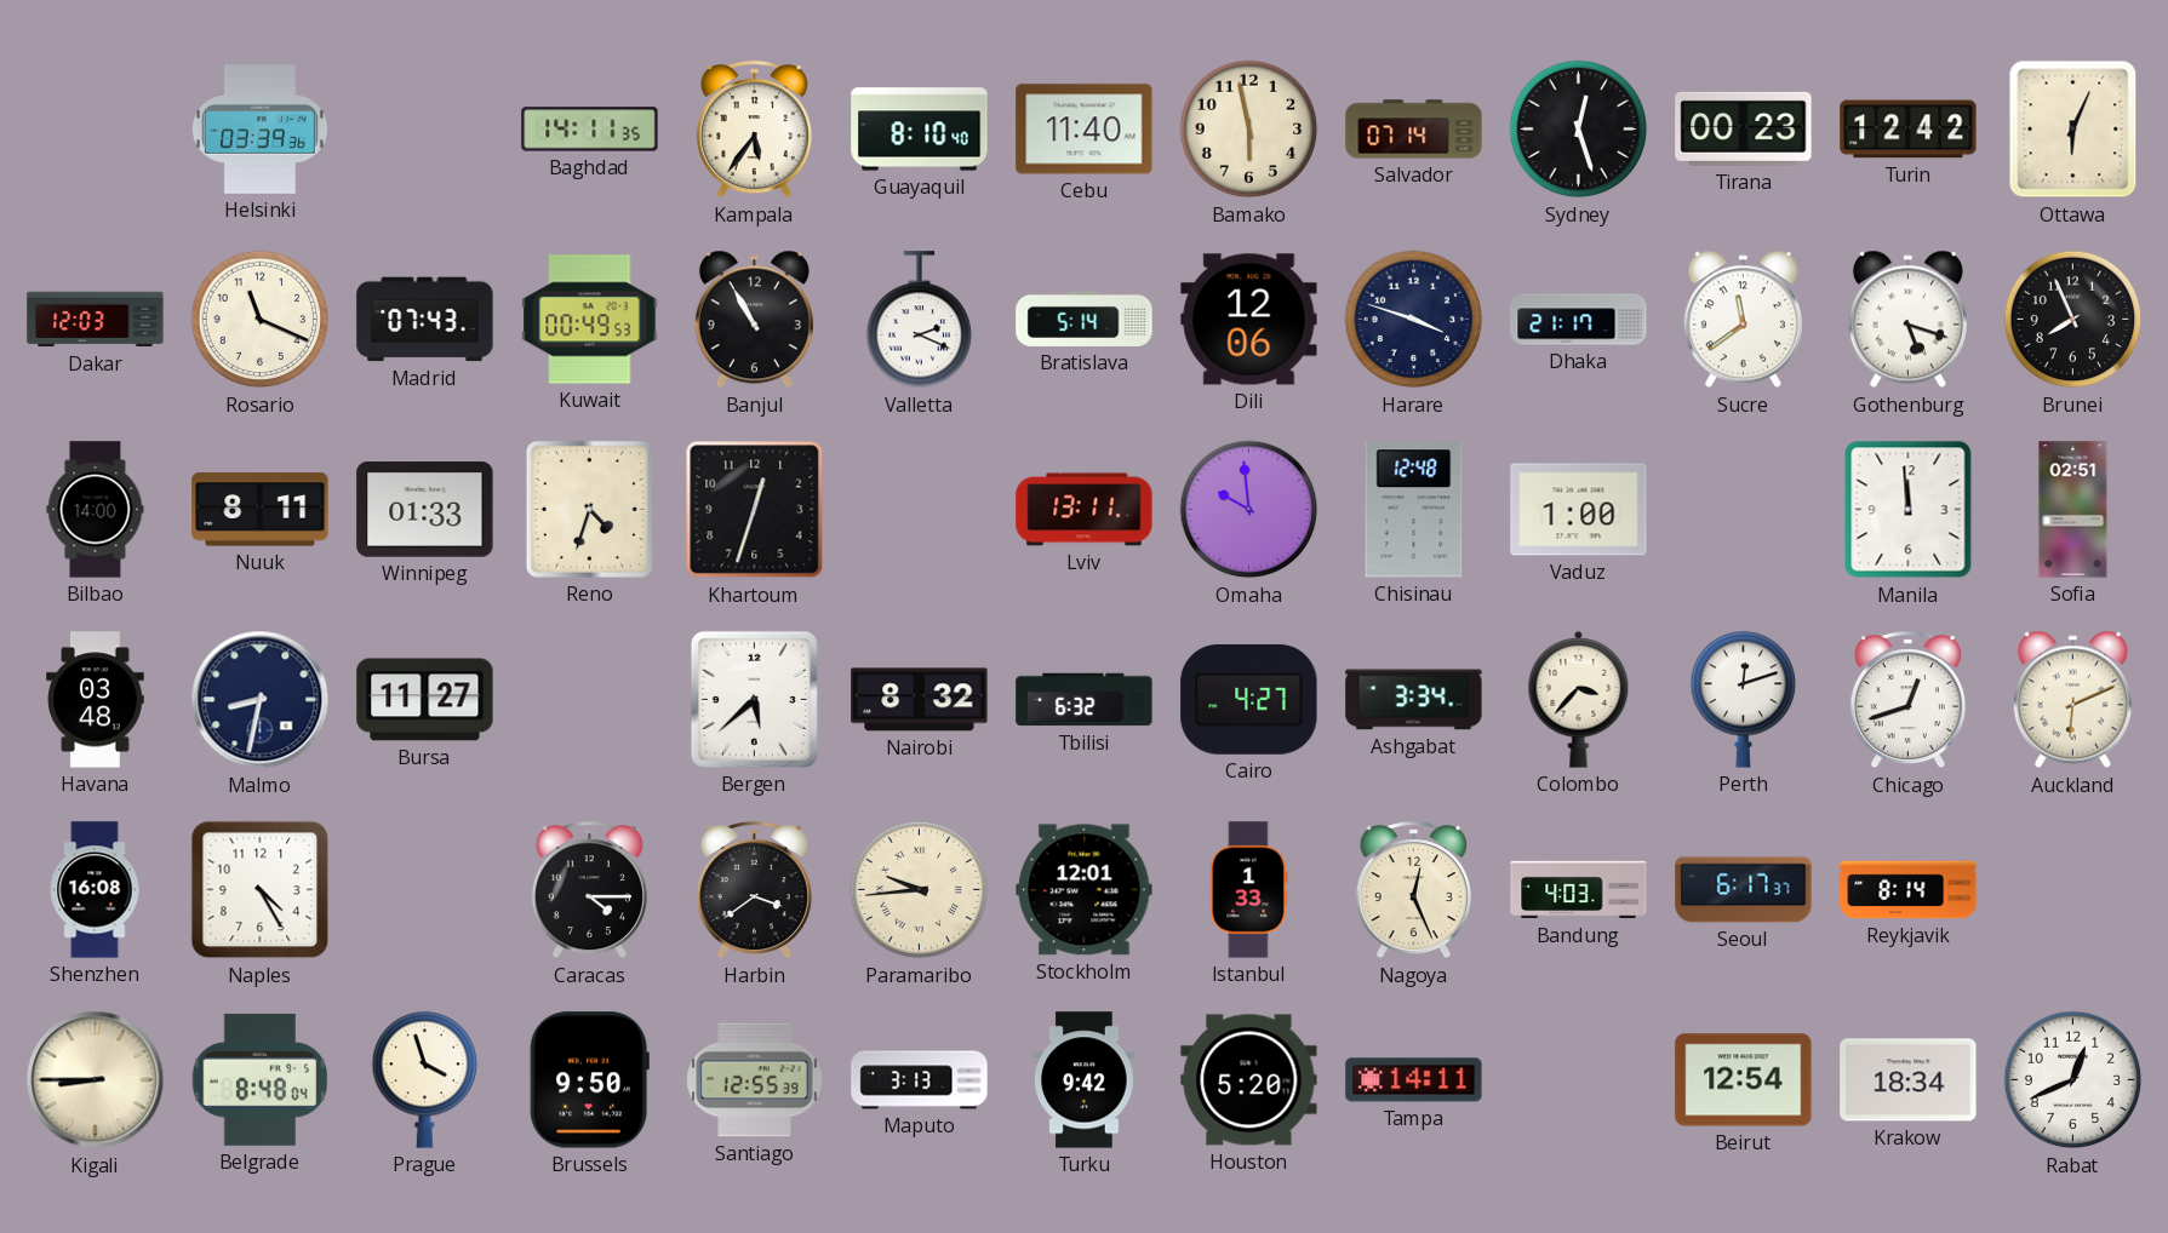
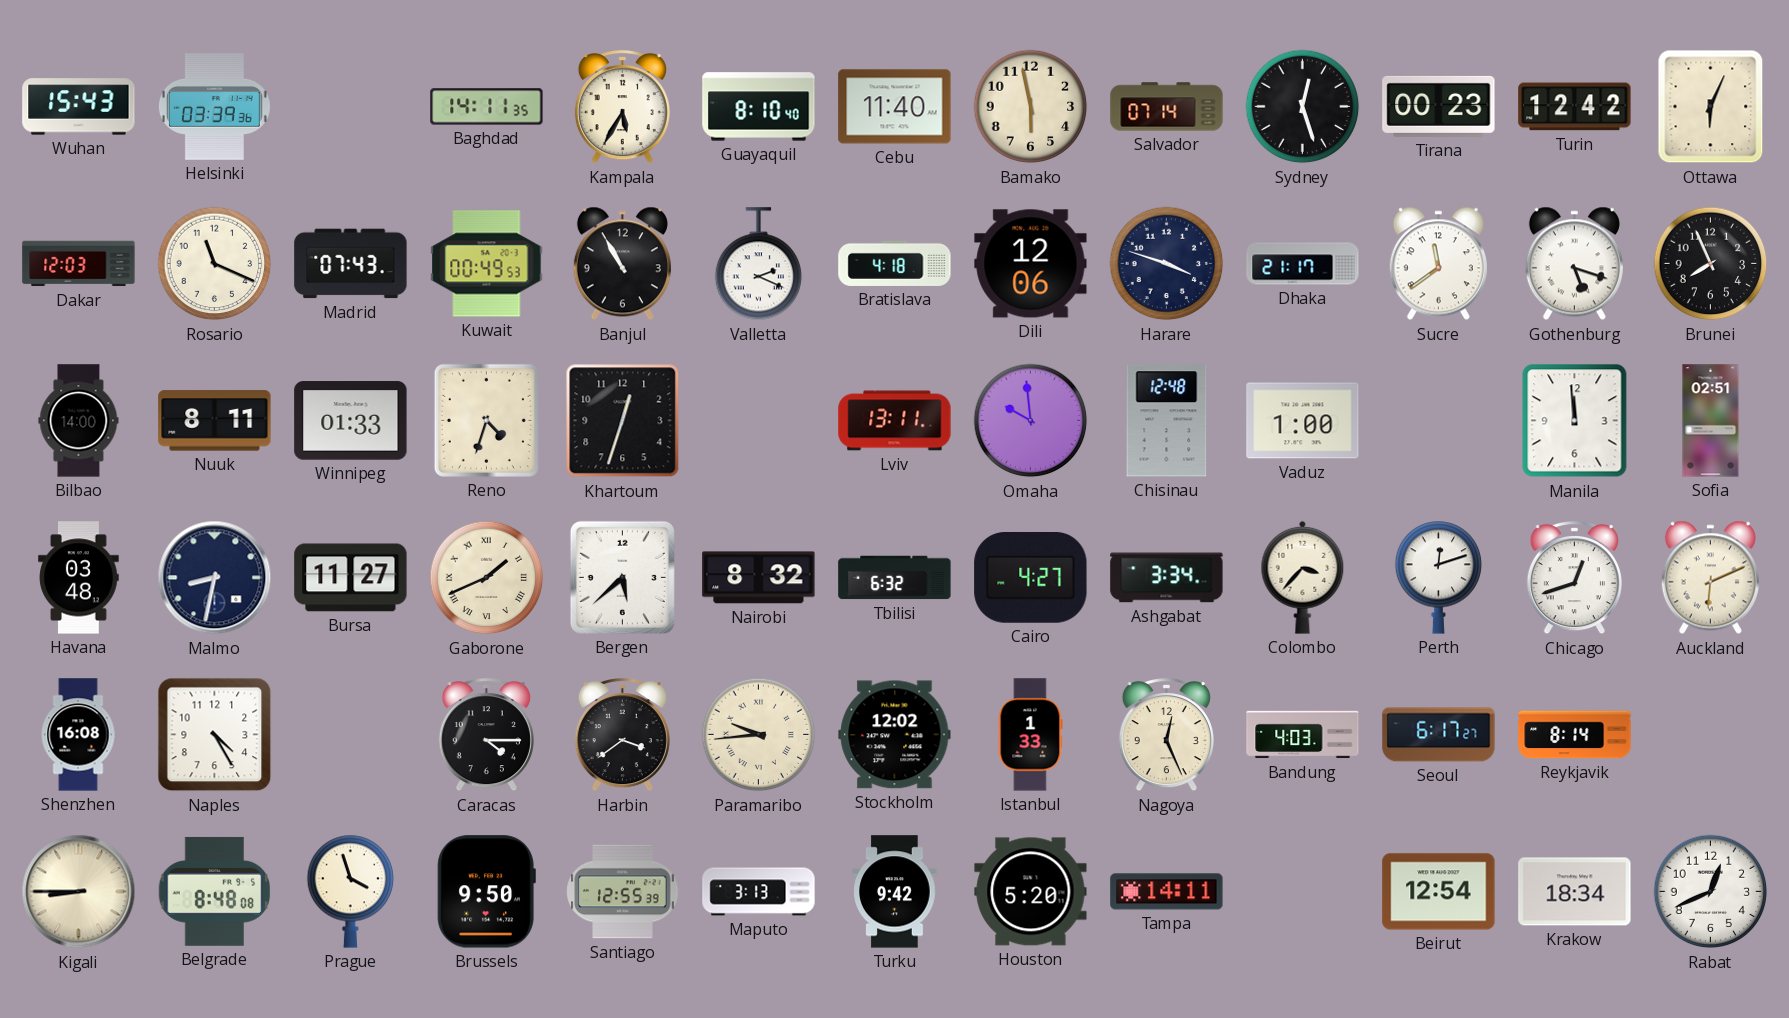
Wuhan: none -> 15:43
Kampala: 5:36 -> 5:35
Bratislava: 5:14 -> 4:18
Gaborone: none -> 1:41
Stockholm: 12:01 -> 12:02
Seoul: 6:17:37 -> 6:17:27
Belgrade: 8:48:04 -> 8:48:08
